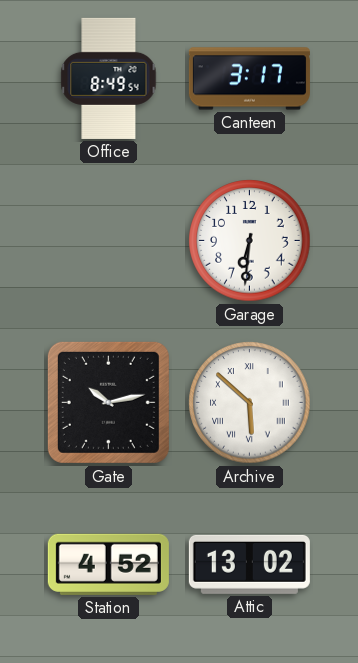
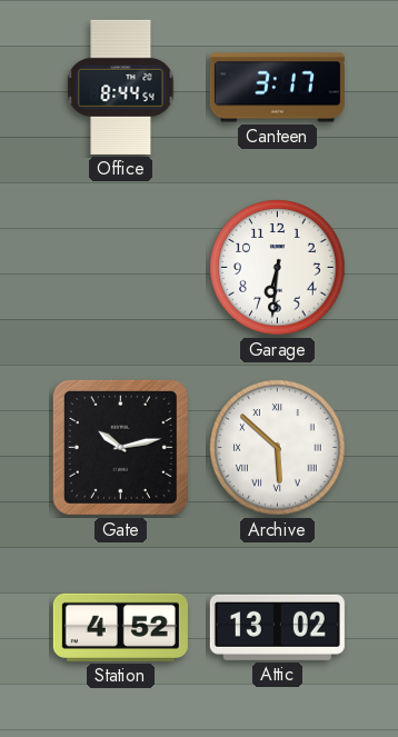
Office: 8:49 -> 8:44
